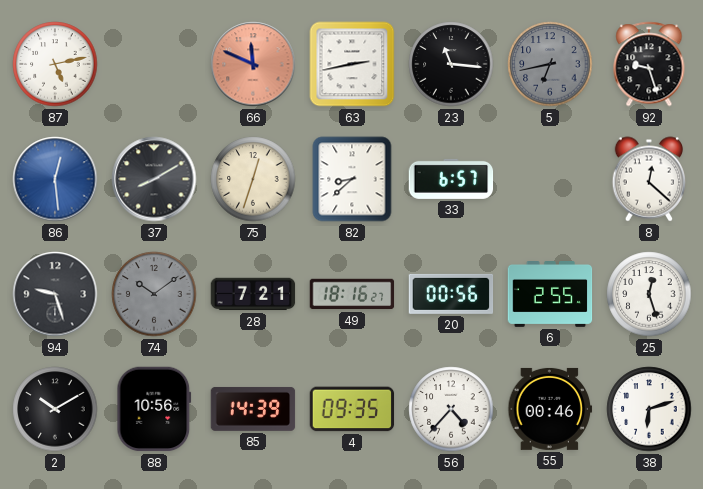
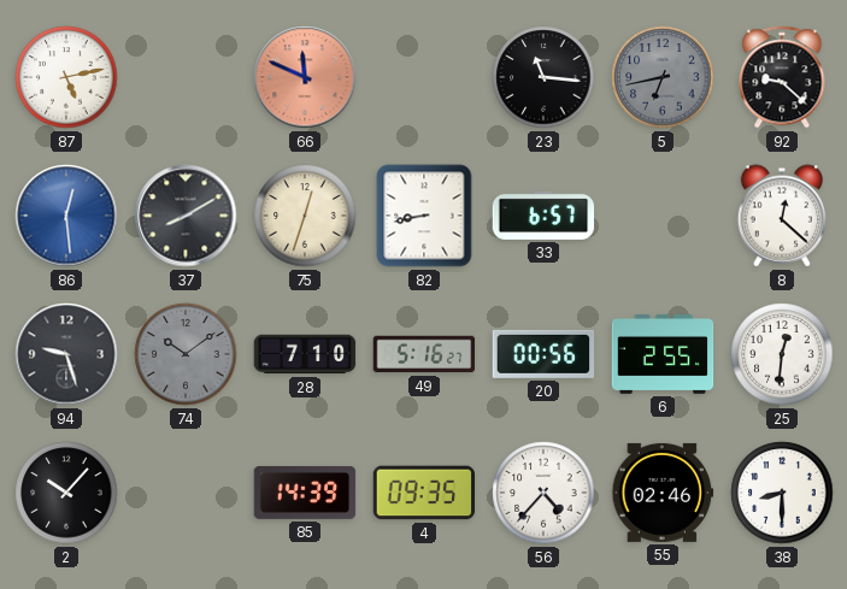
63: 2:43 -> none
92: 9:27 -> 9:22
82: 8:38 -> 8:43
28: 7:21 -> 7:10
49: 18:16 -> 5:16
25: 12:27 -> 12:31
2: 10:10 -> 10:07
88: 10:56 -> none
55: 00:46 -> 02:46
38: 6:12 -> 8:30
